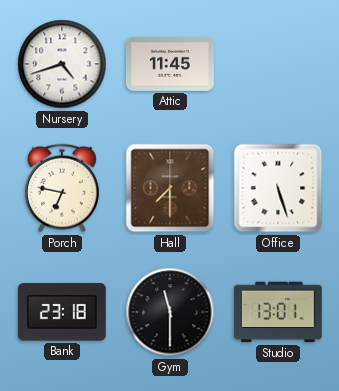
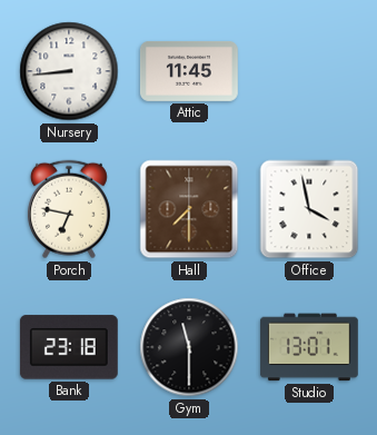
Nursery: 4:42 -> 8:44
Office: 5:27 -> 3:58
